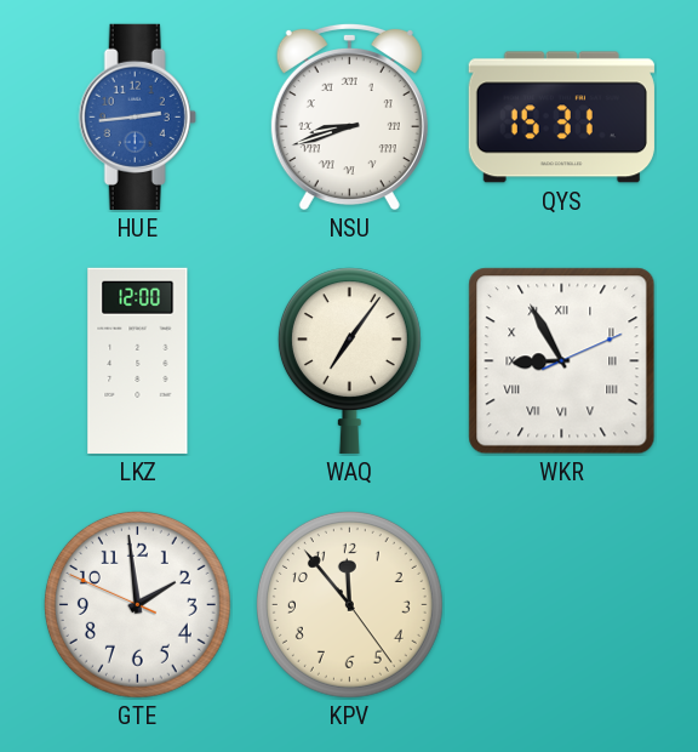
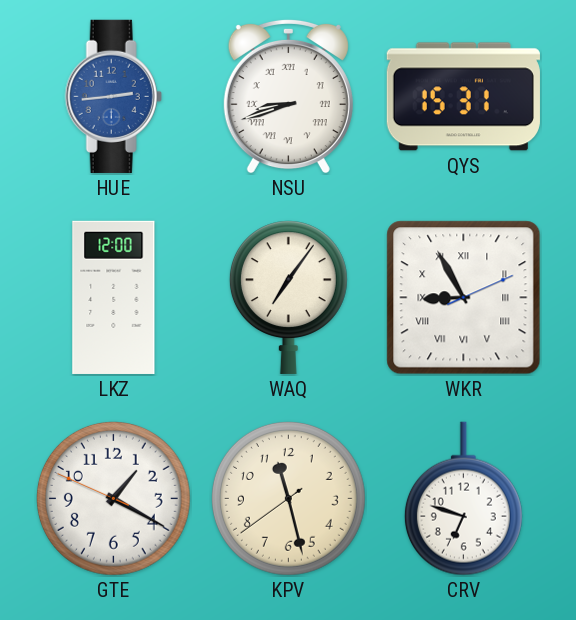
GTE: 1:58 -> 1:19
KPV: 11:53 -> 11:27
CRV: none -> 6:48
